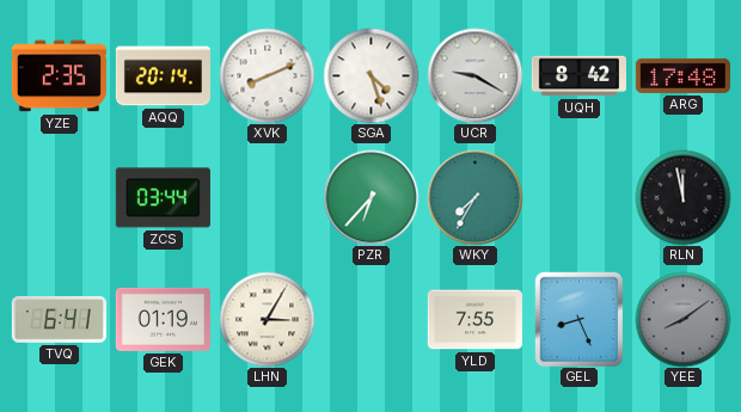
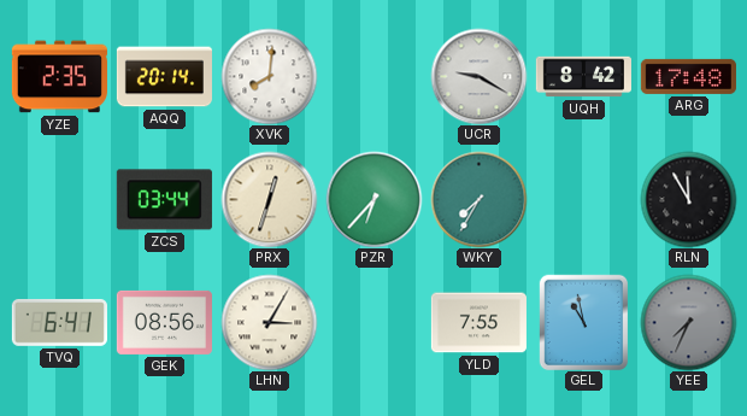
XVK: 8:11 -> 8:01
SGA: 4:27 -> none
PRX: none -> 12:33
RLN: 11:58 -> 11:55
GEK: 01:19 -> 08:56
GEL: 8:26 -> 10:58
YEE: 8:09 -> 7:34
